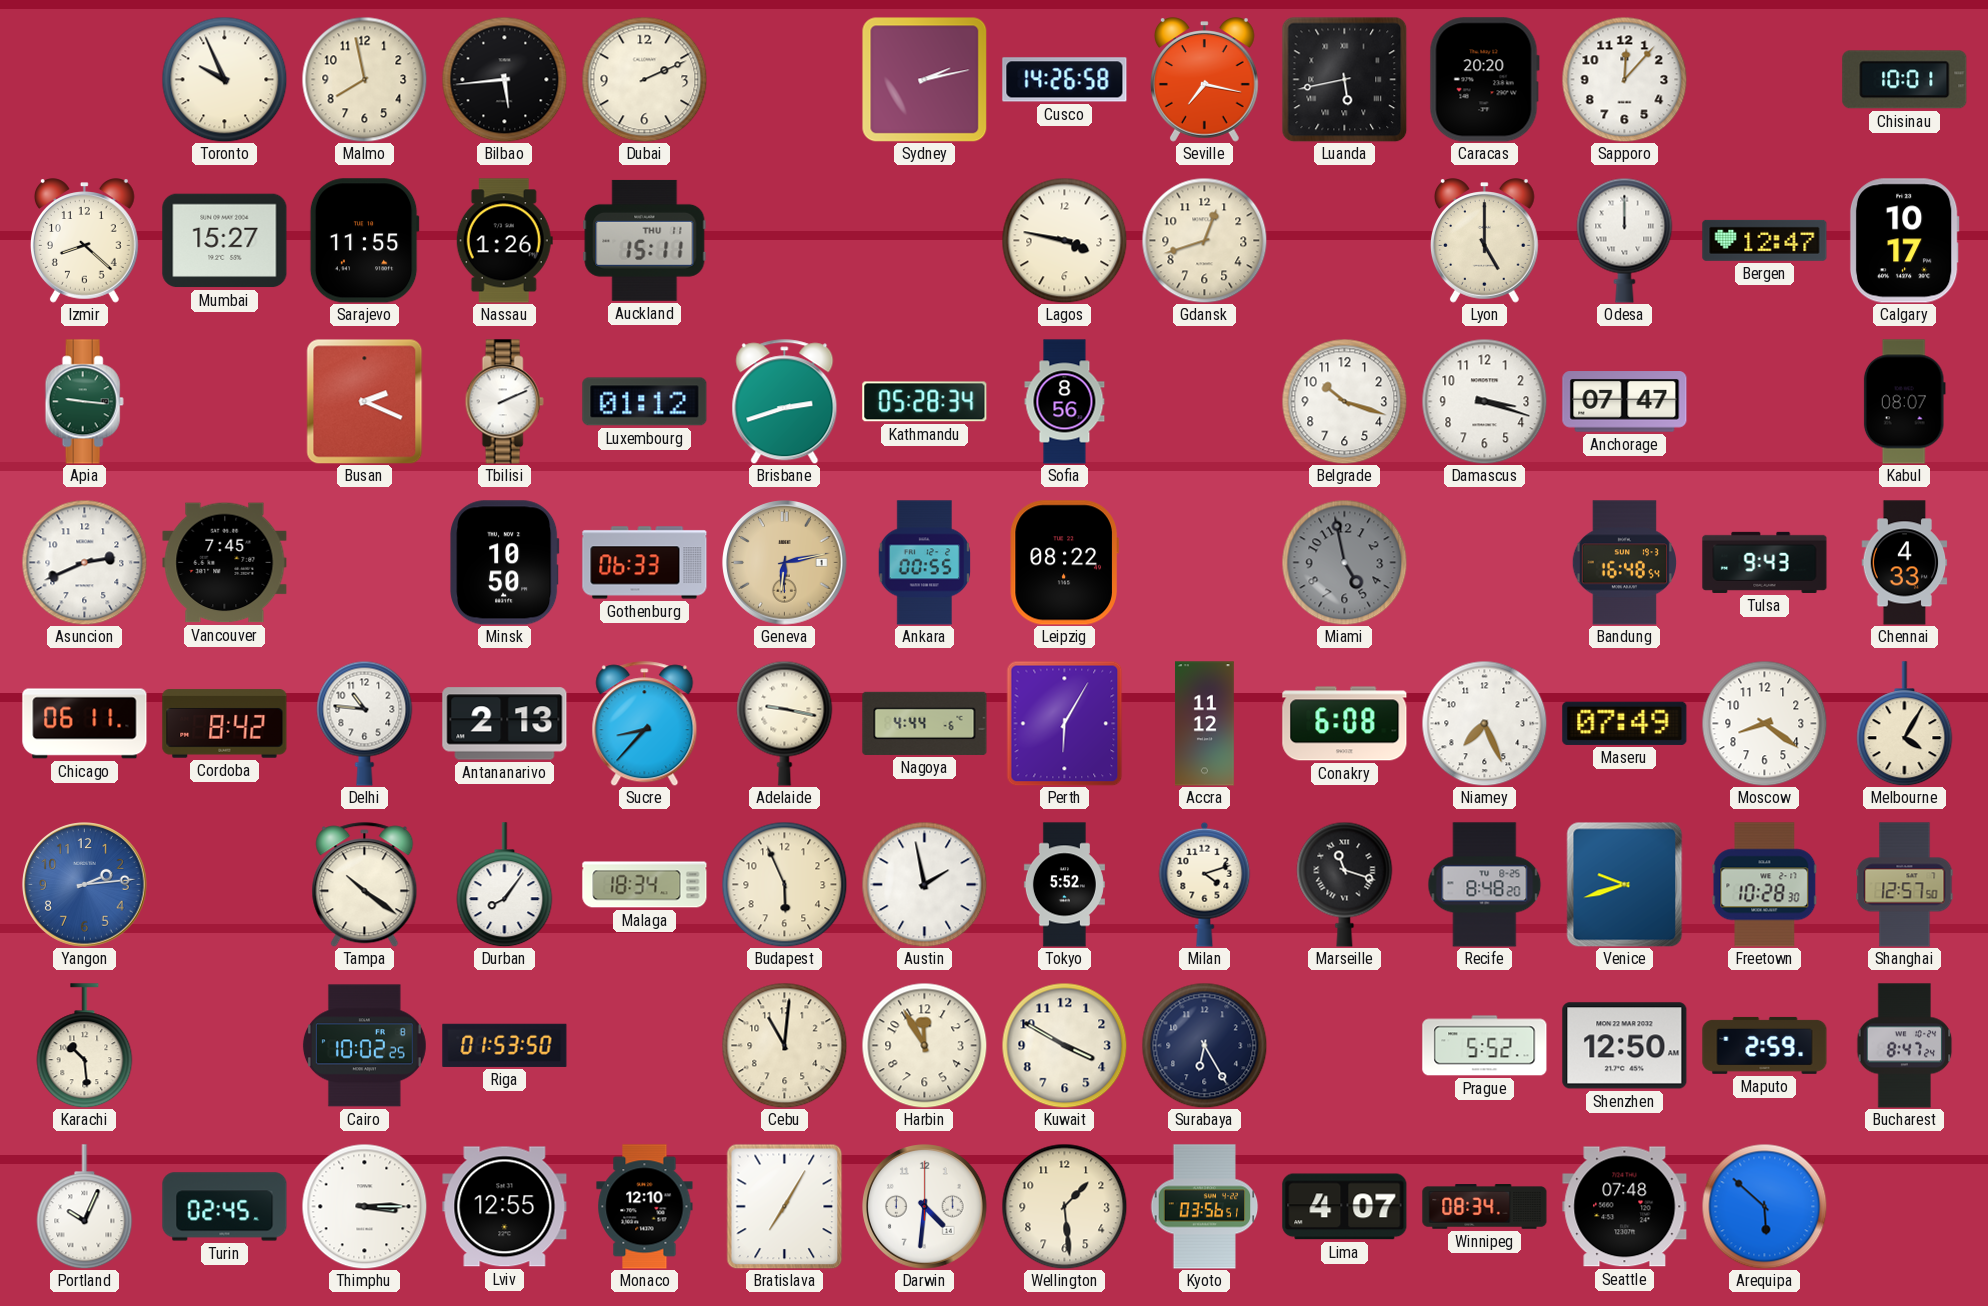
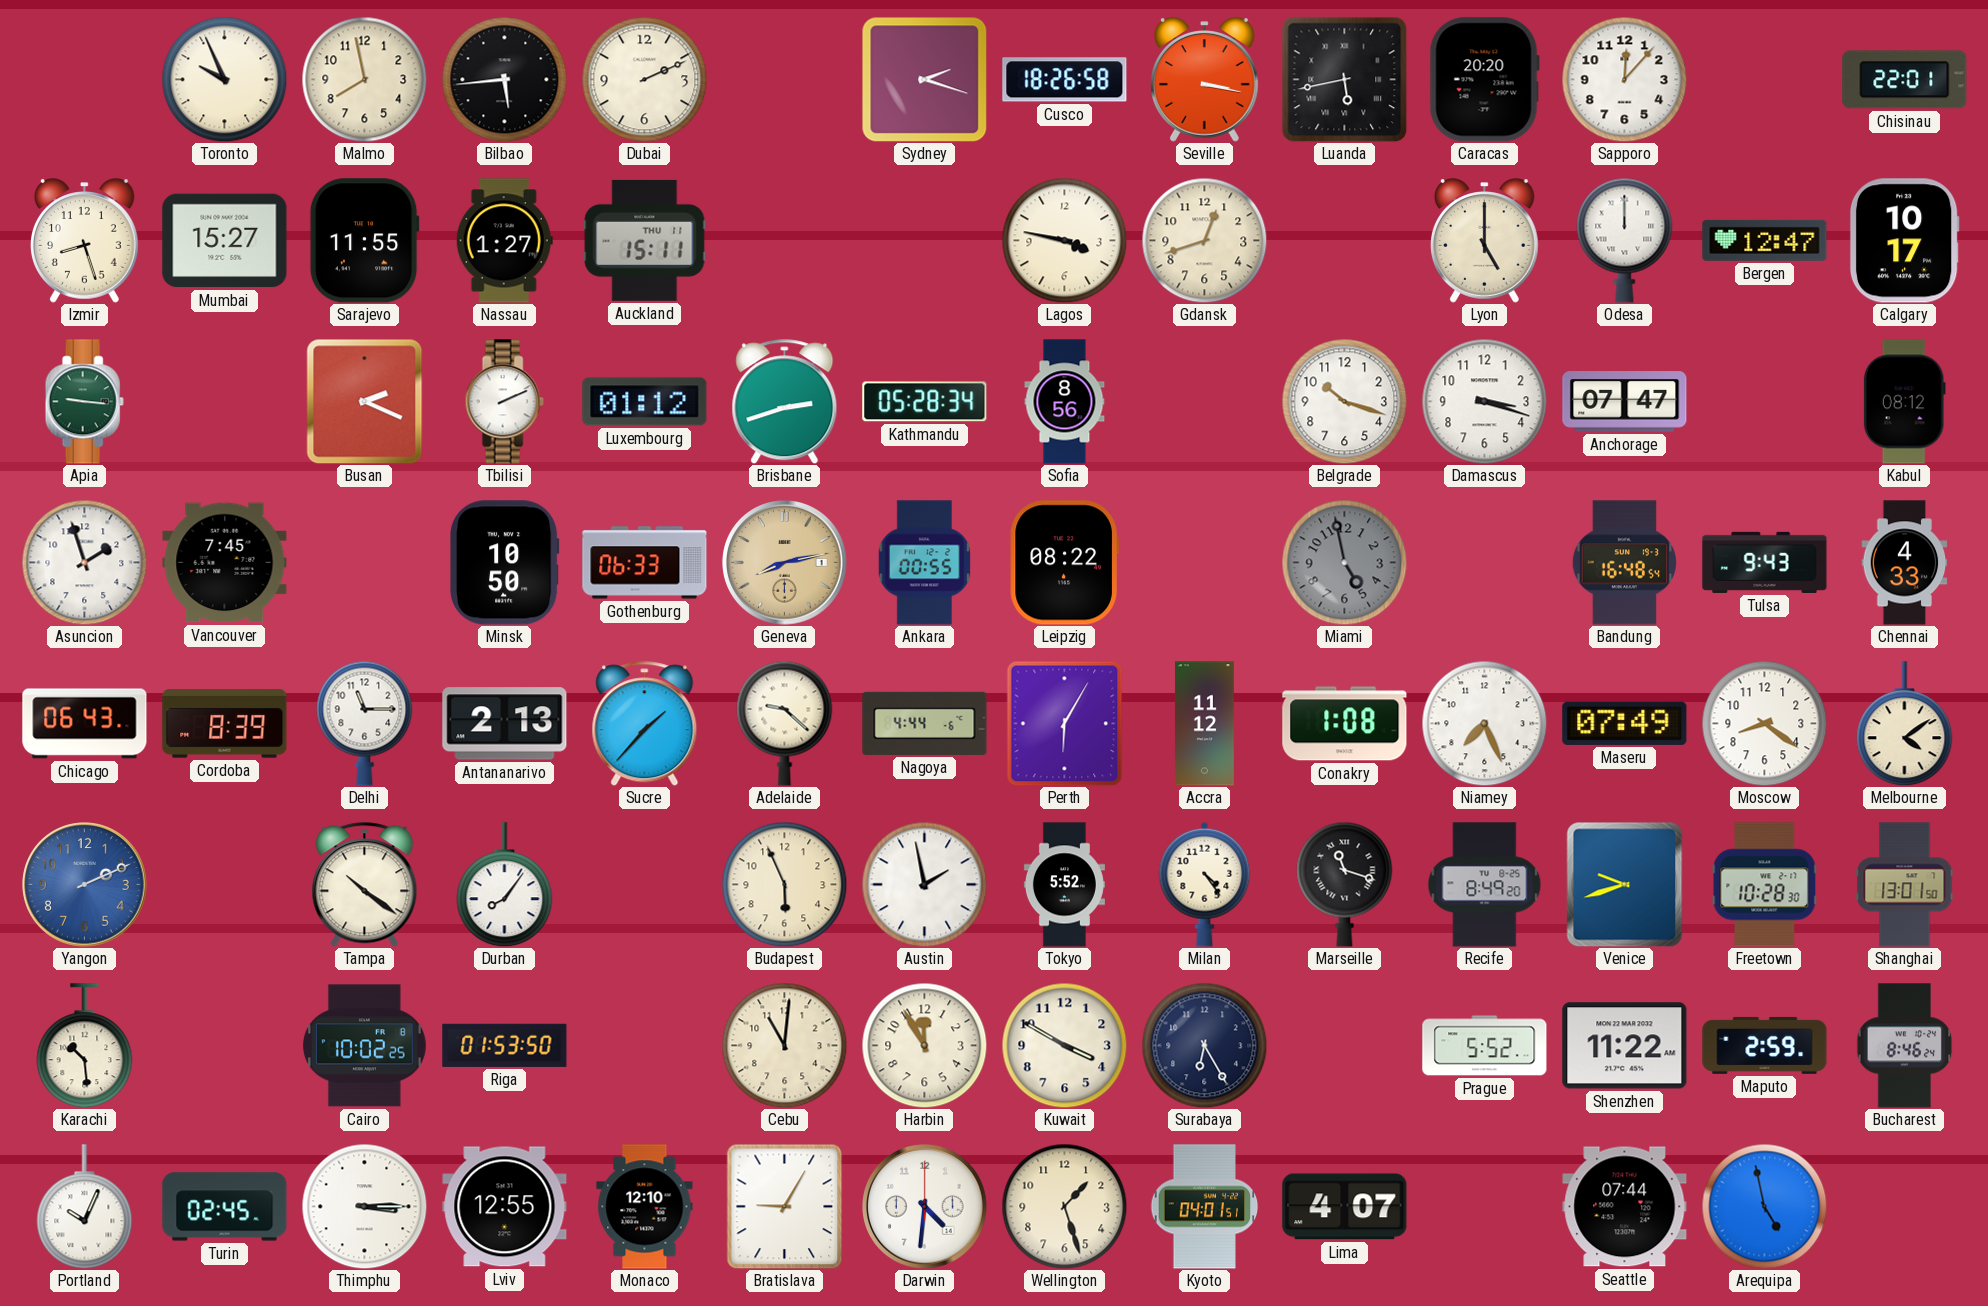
Sydney: 2:13 -> 2:18
Cusco: 14:26 -> 18:26
Seville: 7:17 -> 3:17
Chisinau: 10:01 -> 22:01
Izmir: 8:22 -> 8:27
Nassau: 1:26 -> 1:27
Kabul: 08:07 -> 08:12
Asuncion: 2:41 -> 1:57
Geneva: 6:13 -> 8:13
Chicago: 06:11 -> 06:43
Cordoba: 8:42 -> 8:39
Delhi: 10:46 -> 11:15
Sucre: 8:37 -> 1:37
Adelaide: 9:17 -> 9:22
Conakry: 6:08 -> 1:08
Melbourne: 4:05 -> 4:09
Yangon: 2:14 -> 2:11
Malaga: 18:34 -> none
Milan: 4:12 -> 4:24
Recife: 8:48 -> 8:49
Shanghai: 12:57 -> 13:01
Shenzhen: 12:50 -> 11:22
Bucharest: 8:47 -> 8:46
Bratislava: 7:05 -> 9:05
Wellington: 1:29 -> 1:27
Kyoto: 03:56 -> 04:01
Winnipeg: 08:34 -> none
Seattle: 07:48 -> 07:44
Arequipa: 5:52 -> 4:58
